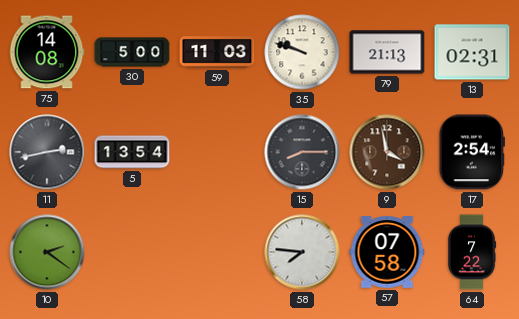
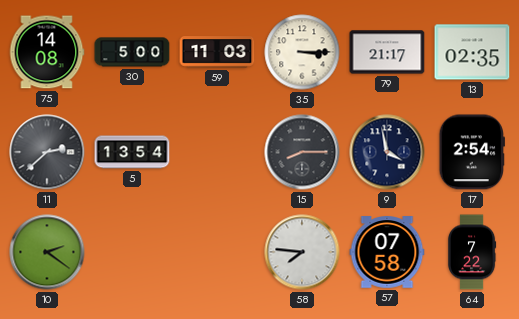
35: 9:48 -> 3:15
79: 21:13 -> 21:17
13: 02:31 -> 02:35
11: 2:43 -> 2:38
9 dial: brown -> navy
